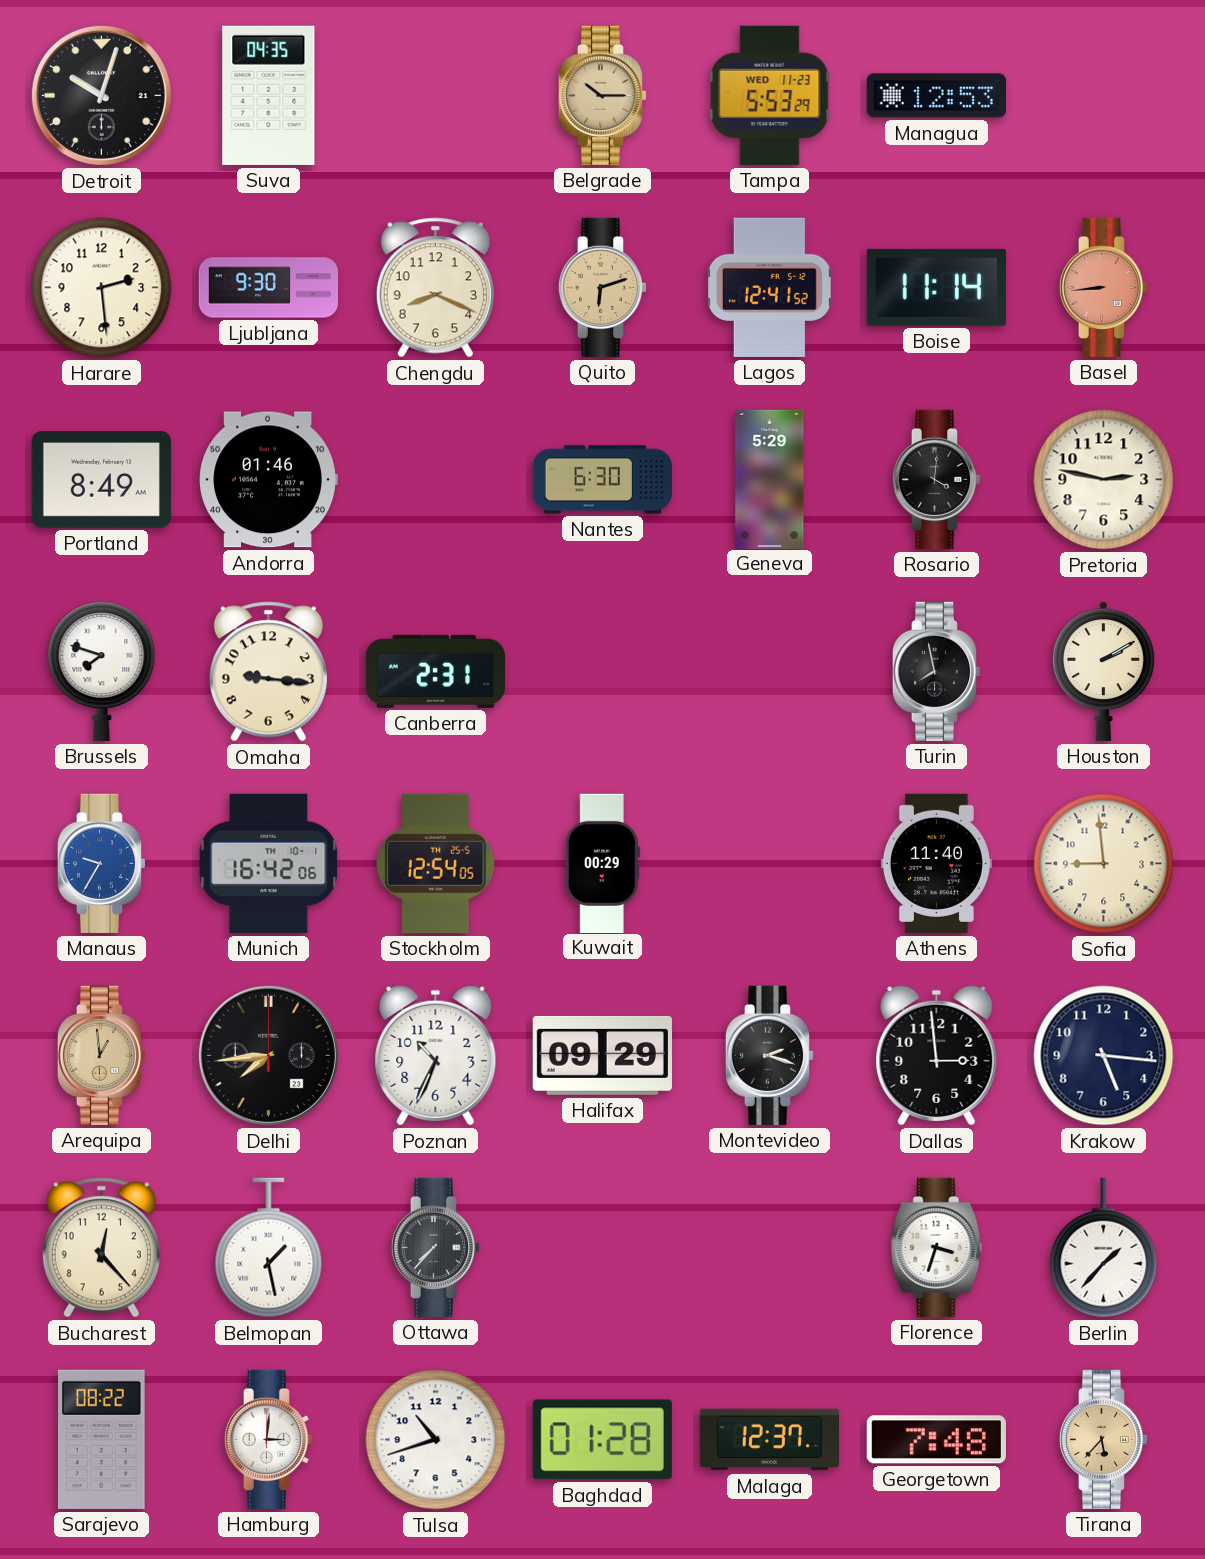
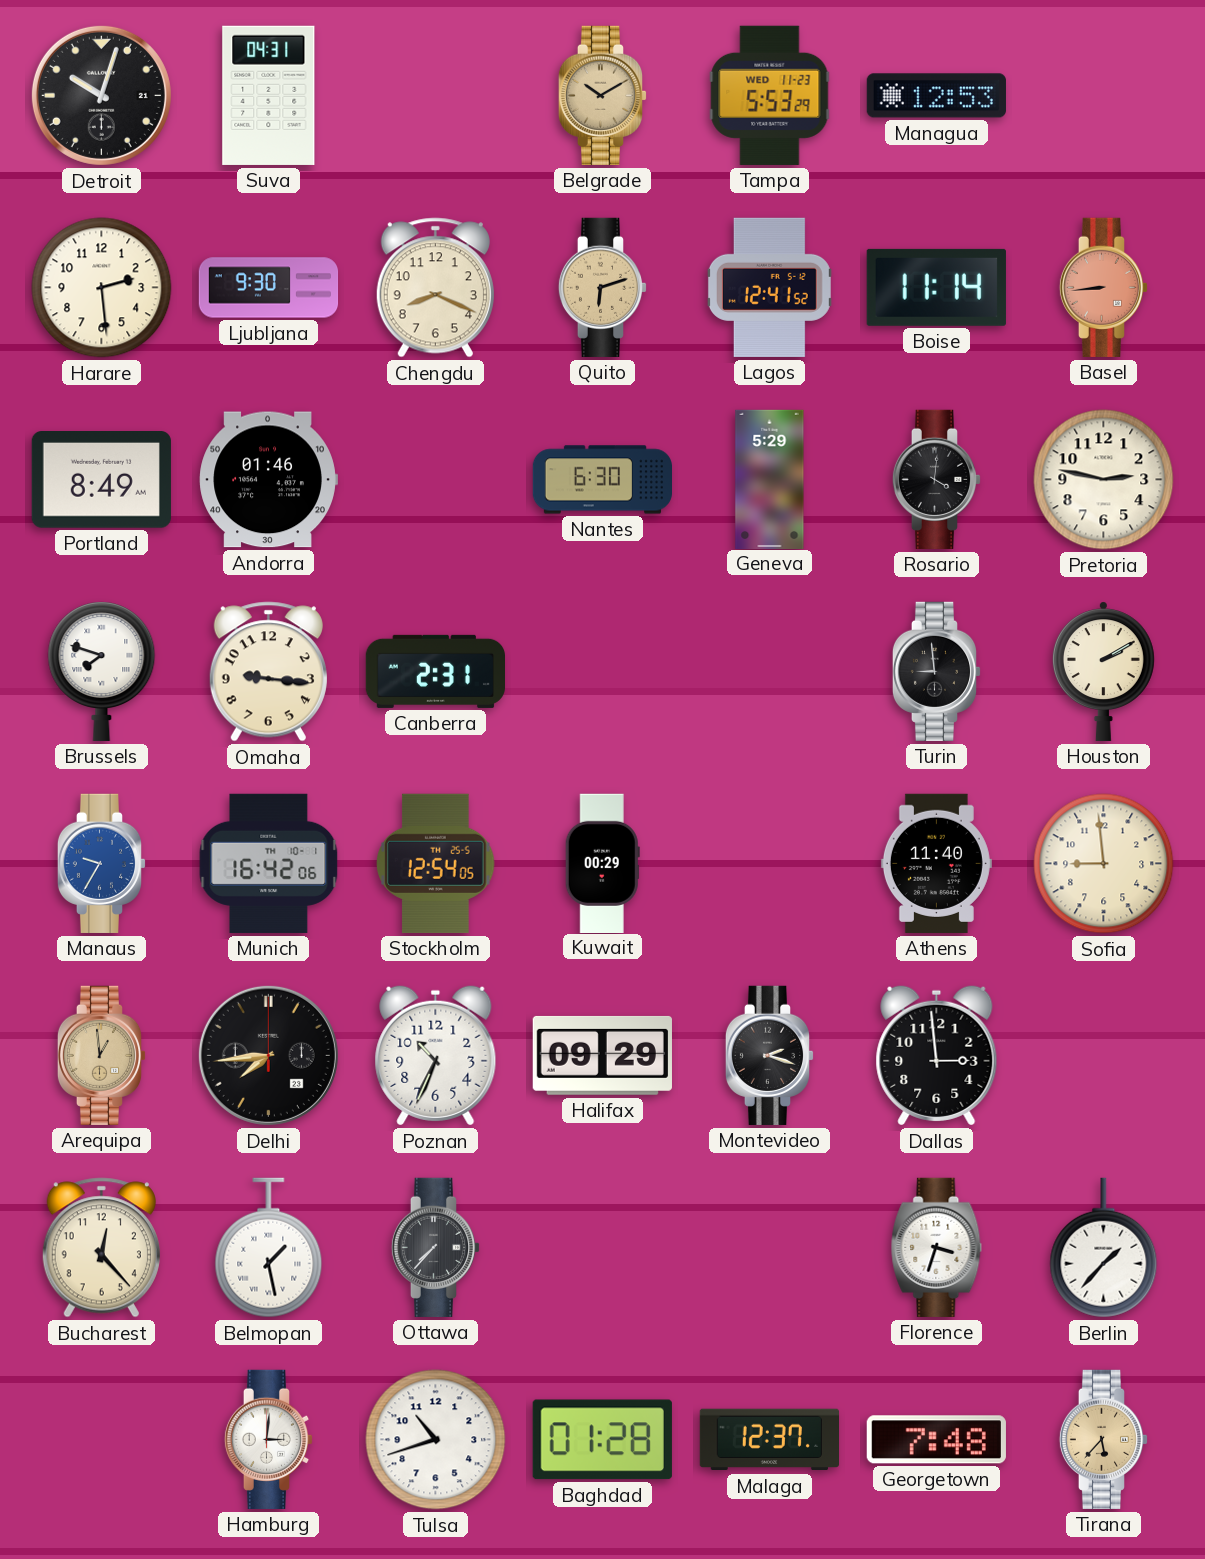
Suva: 04:35 -> 04:31
Belgrade: 10:15 -> 10:10
Turin: 7:58 -> 8:59
Krakow: 5:16 -> none
Sarajevo: 08:22 -> none
